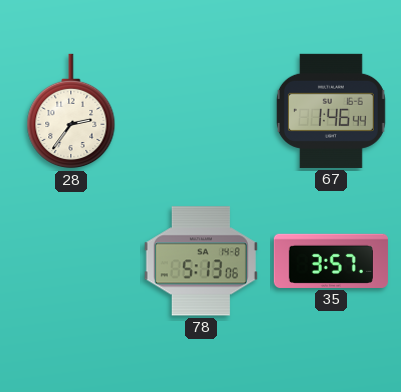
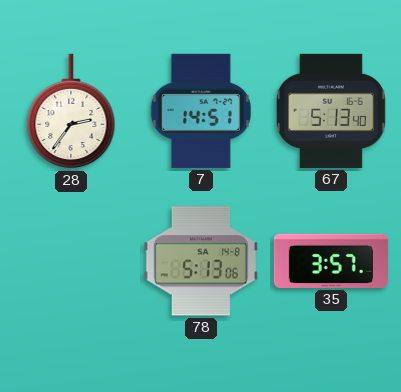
7: none -> 14:51
67: 1:46 -> 5:13
